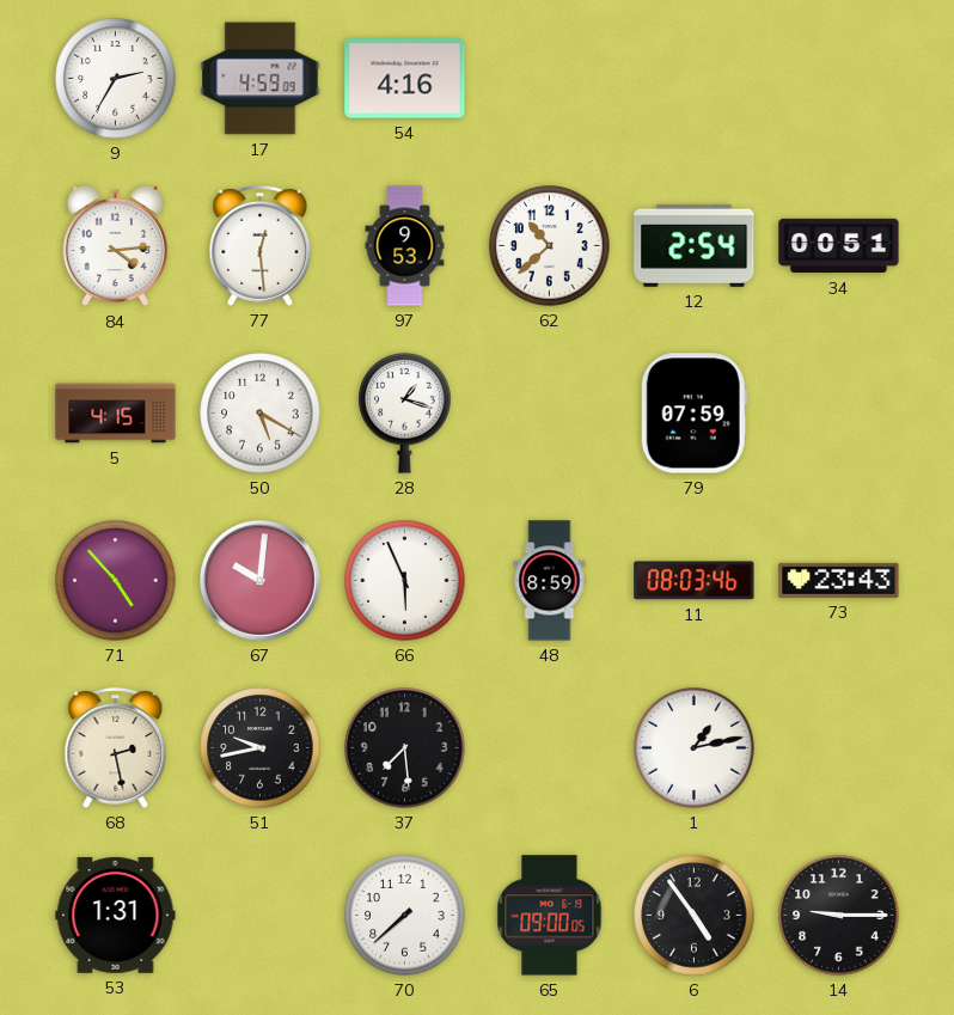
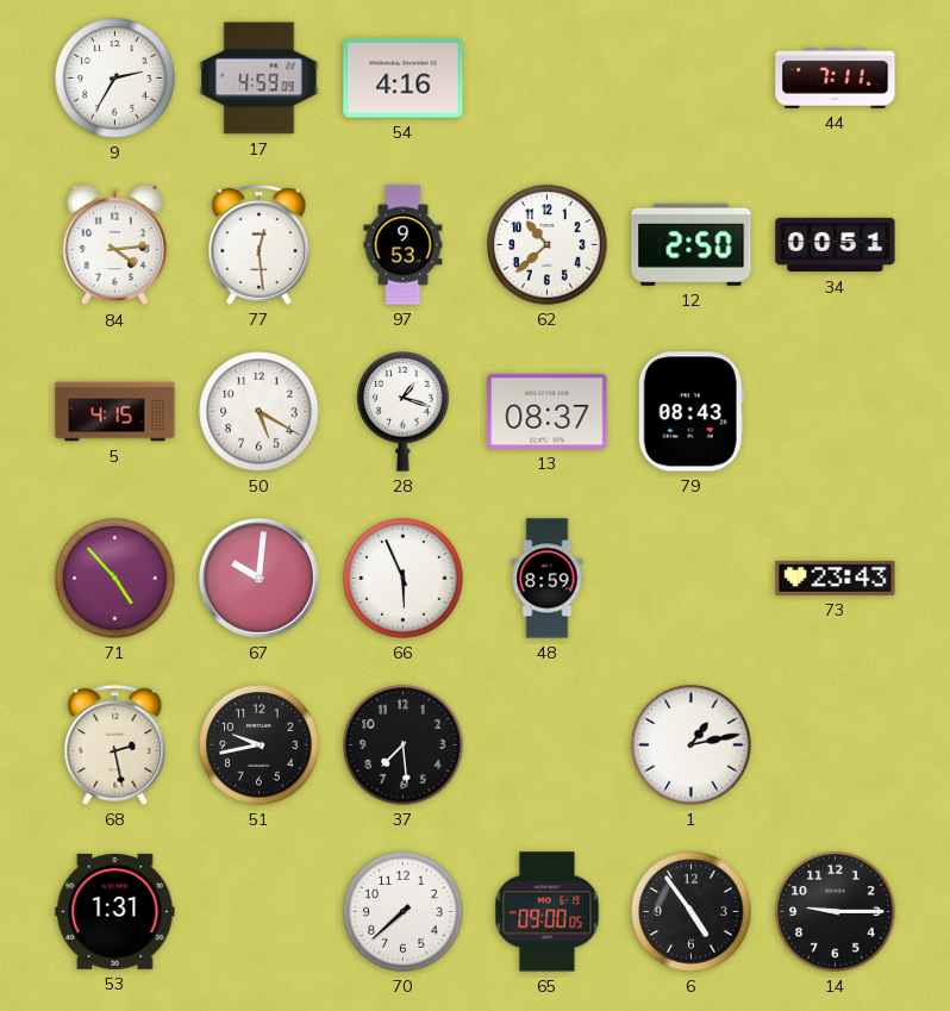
44: none -> 7:11
12: 2:54 -> 2:50
13: none -> 08:37
79: 07:59 -> 08:43
11: 08:03 -> none
